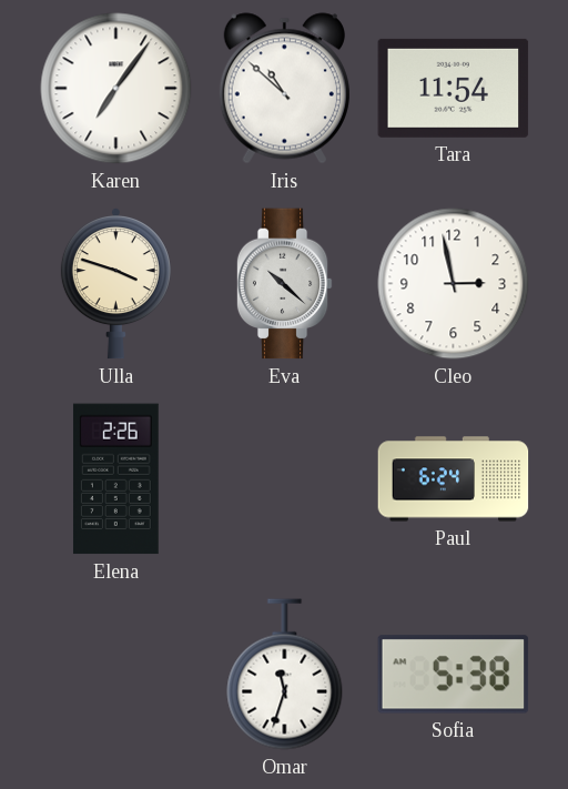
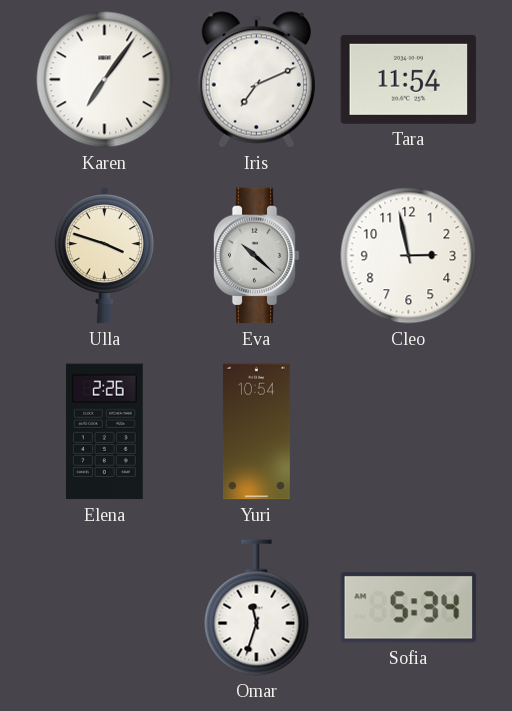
Iris: 10:52 -> 7:11
Yuri: none -> 10:54
Paul: 6:24 -> none
Sofia: 5:38 -> 5:34
